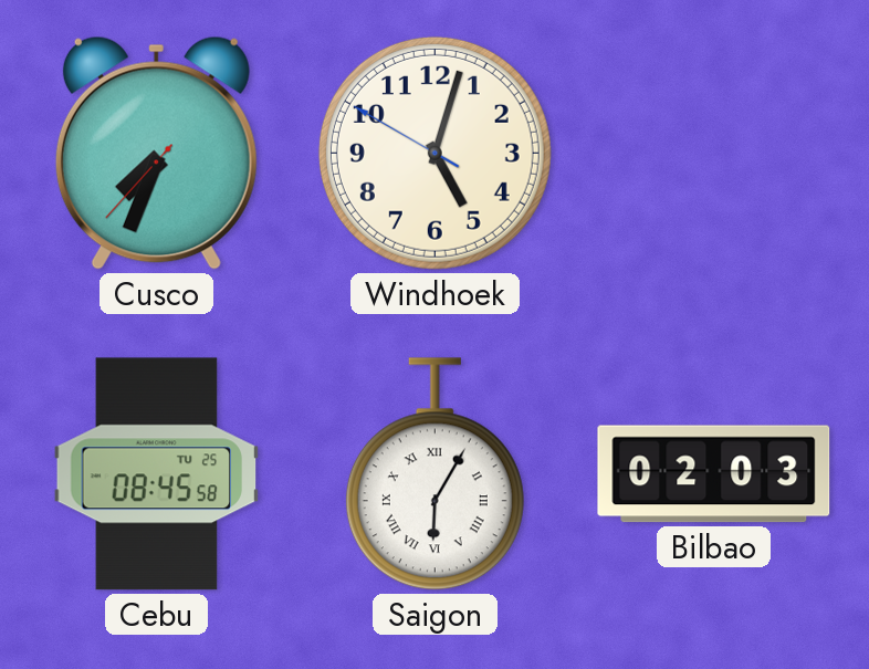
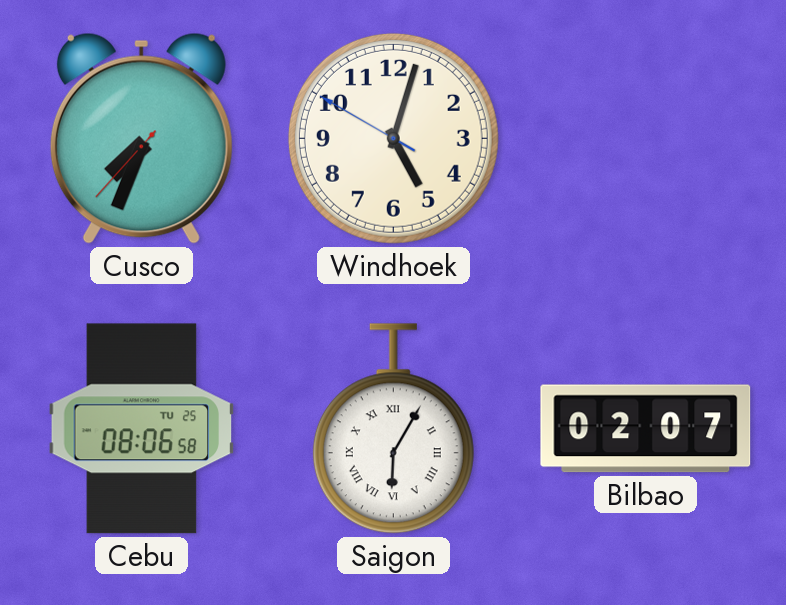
Cebu: 08:45 -> 08:06
Bilbao: 02:03 -> 02:07
